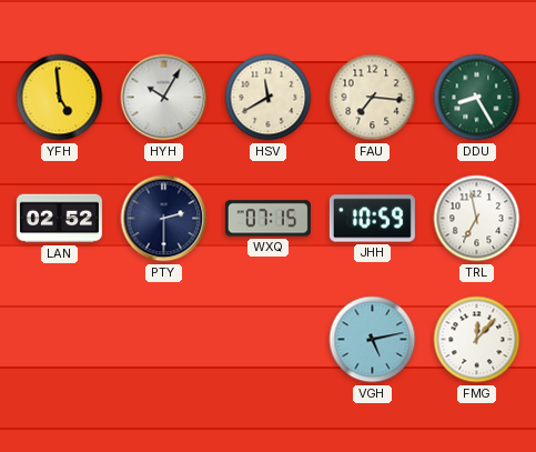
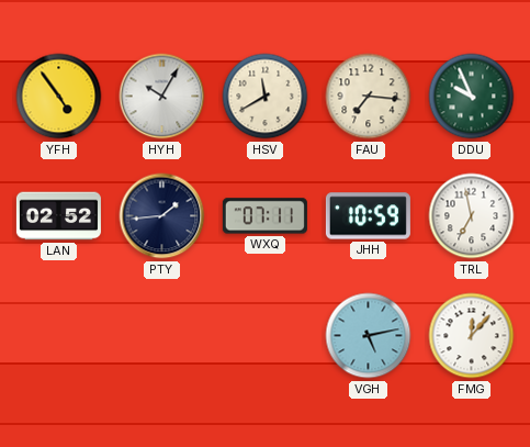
YFH: 4:59 -> 4:54
DDU: 8:25 -> 9:56
PTY: 2:30 -> 1:44
WXQ: 07:15 -> 07:11
